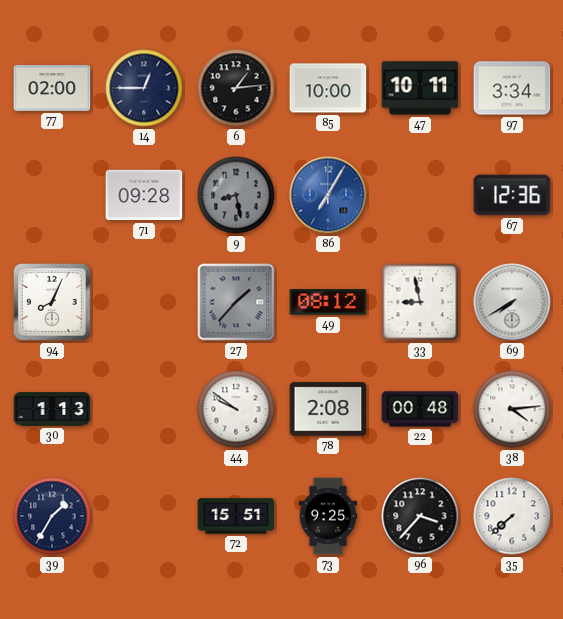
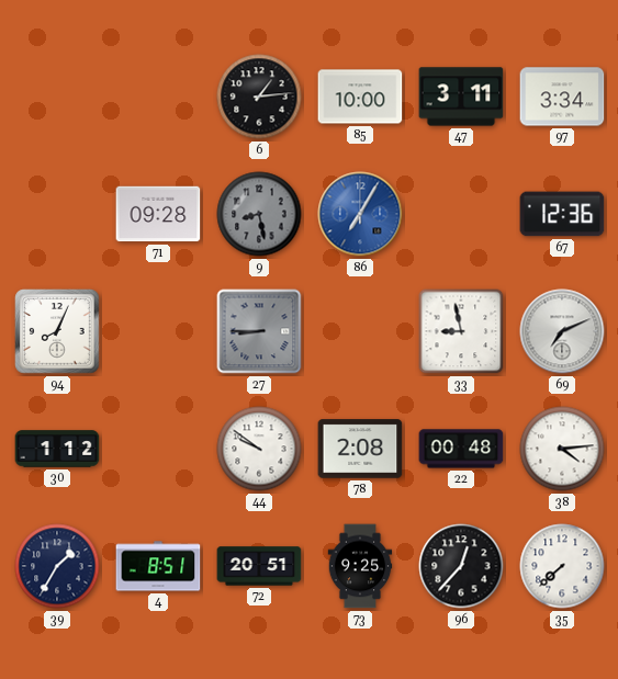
77: 02:00 -> none
14: 12:45 -> none
47: 10:11 -> 3:11
27: 1:37 -> 8:45
49: 08:12 -> none
69: 7:40 -> 7:11
30: 1:13 -> 1:12
4: none -> 8:51
72: 15:51 -> 20:51
96: 3:37 -> 12:37
